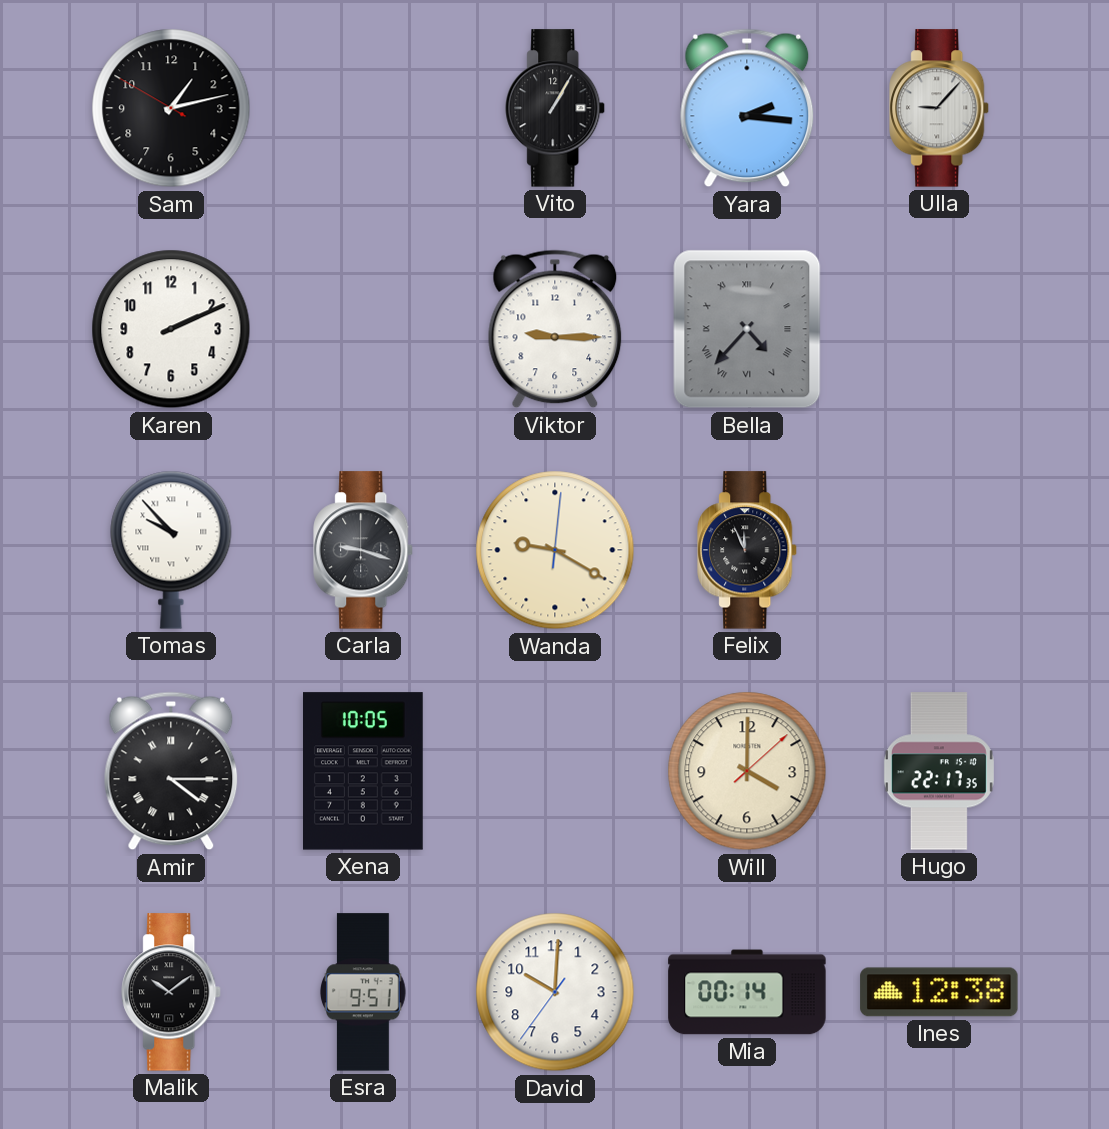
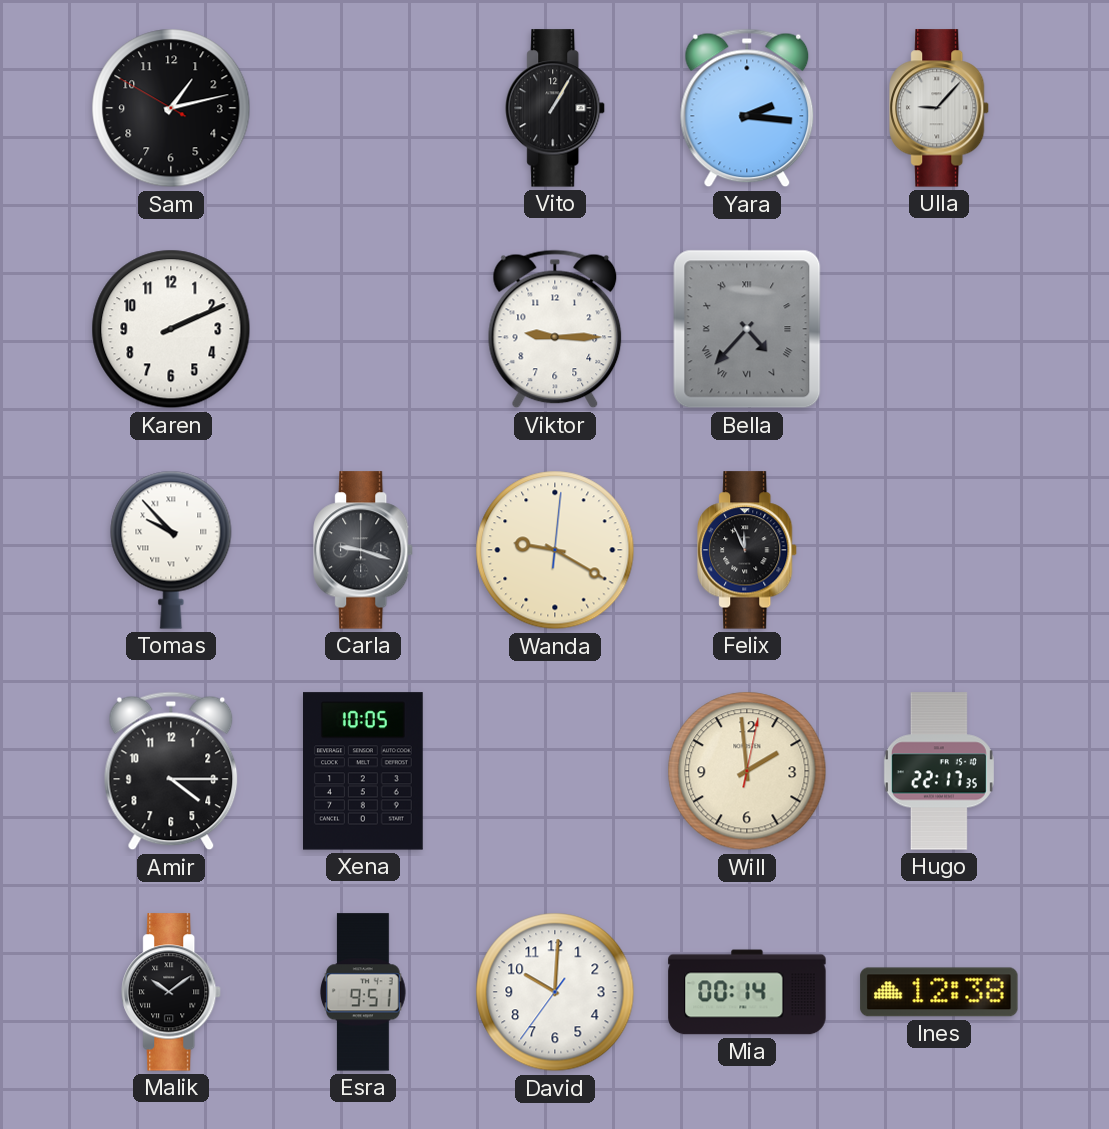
Amir numerals: Roman -> Arabic
Will: 4:00 -> 1:59
